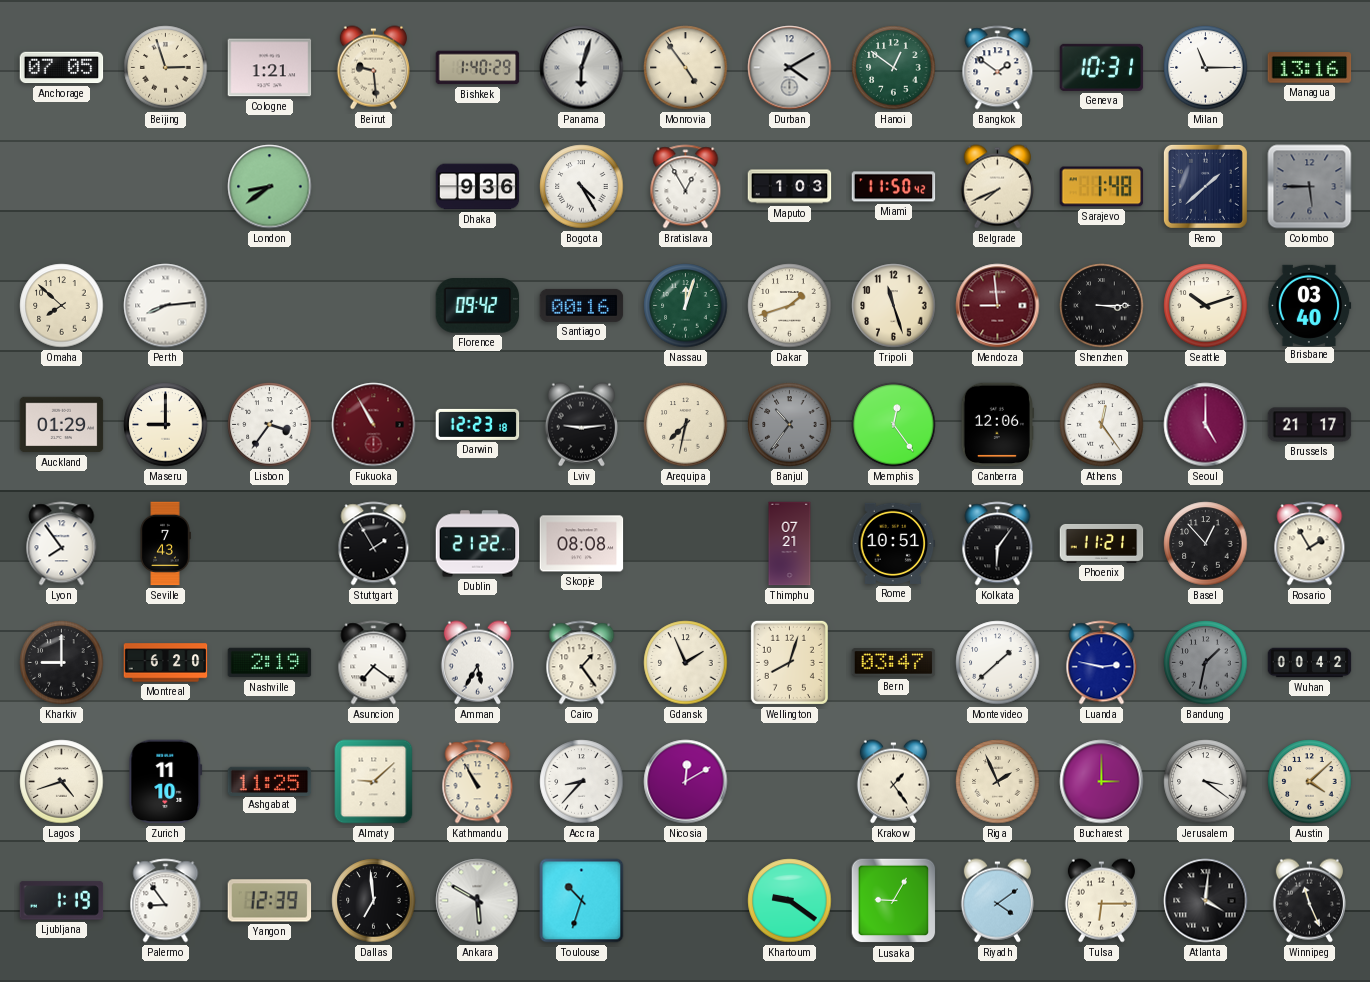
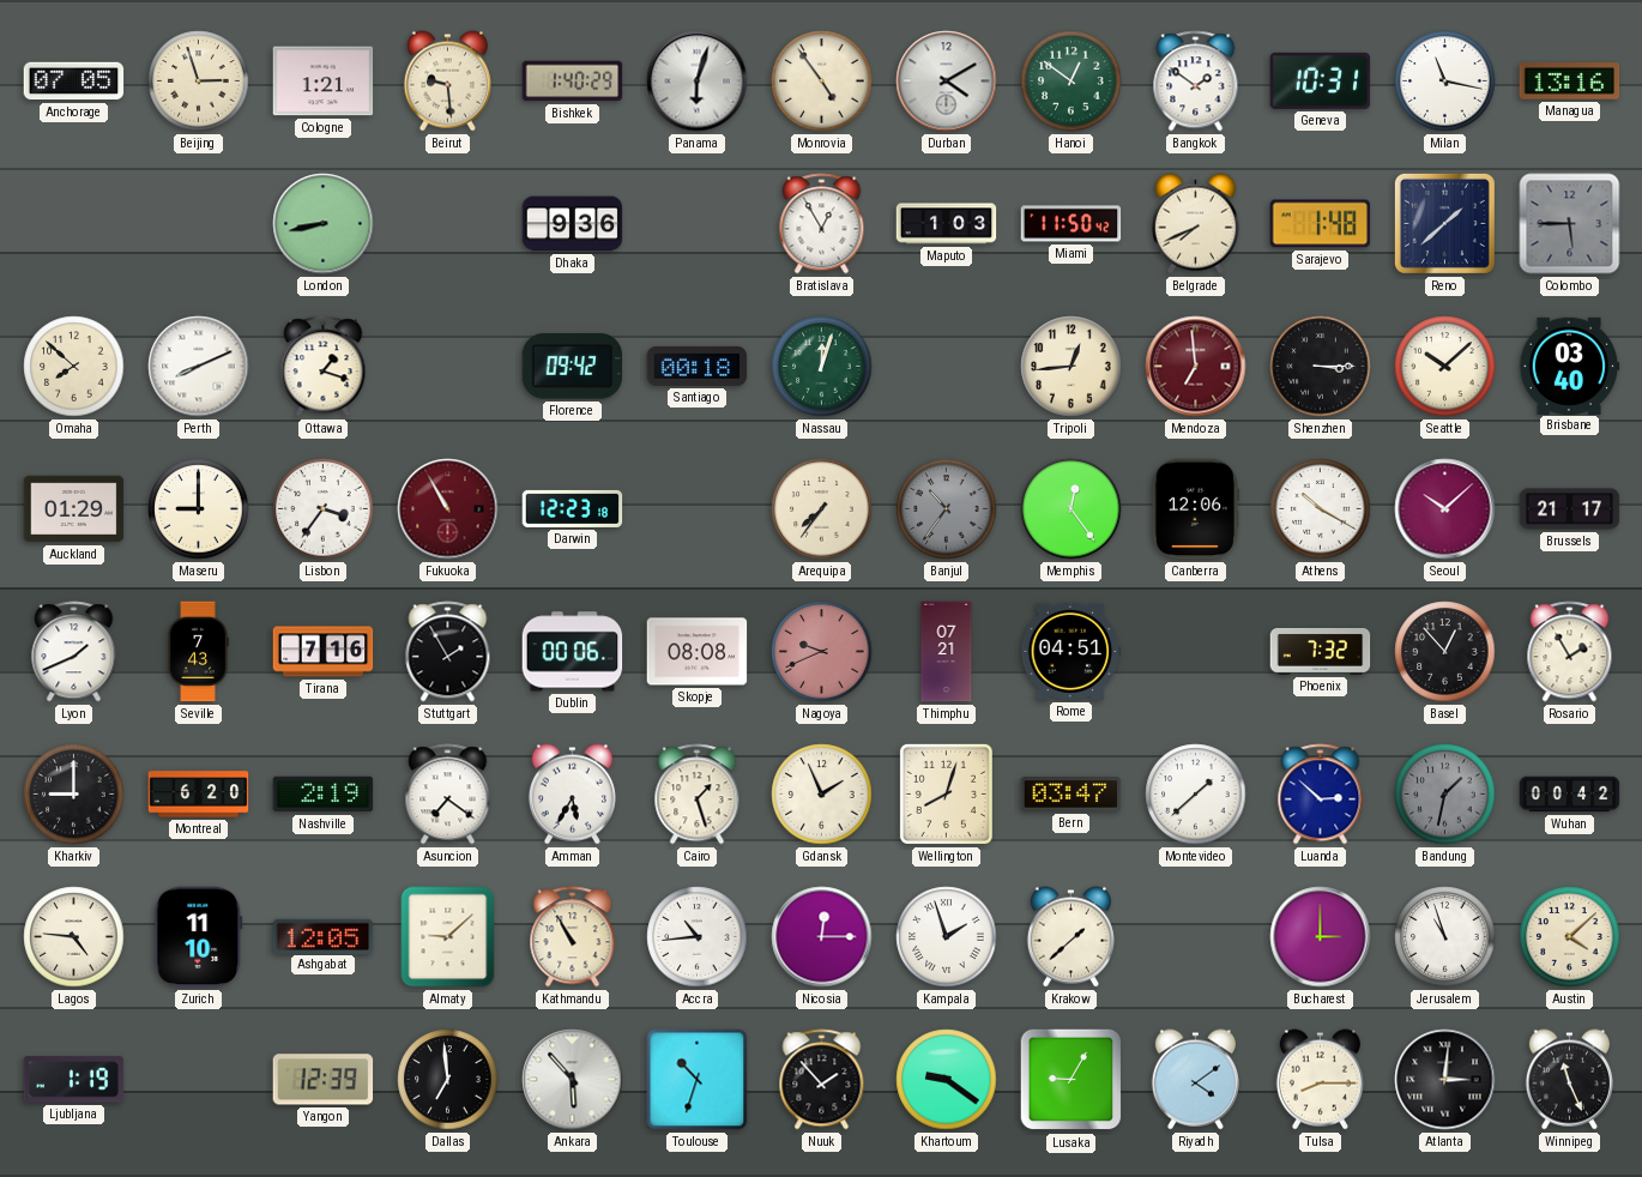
Milan: 11:15 -> 11:17
London: 8:39 -> 8:43
Bogota: 4:25 -> none
Perth: 8:14 -> 8:11
Ottawa: none -> 1:18
Santiago: 00:16 -> 00:18
Dakar: 1:42 -> none
Tripoli: 11:27 -> 12:44
Mendoza: 8:59 -> 6:59
Seattle: 10:12 -> 10:08
Lviv: 9:14 -> none
Arequipa: 7:32 -> 7:36
Athens: 12:24 -> 10:20
Seoul: 5:00 -> 10:08
Lyon: 7:54 -> 1:41
Tirana: none -> 7:16
Dublin: 21:22 -> 00:06
Nagoya: none -> 9:41
Rome: 10:51 -> 04:51
Kolkata: 6:06 -> none
Phoenix: 11:21 -> 7:32
Cairo: 1:24 -> 1:27
Luanda: 2:47 -> 2:52
Lagos: 4:42 -> 4:46
Ashgabat: 11:25 -> 12:05
Accra: 8:37 -> 10:44
Nicosia: 12:10 -> 12:15
Kampala: none -> 1:57
Krakow: 1:24 -> 1:38
Riga: 1:56 -> none
Jerusalem: 3:21 -> 10:57
Palermo: 8:54 -> none
Ankara: 5:50 -> 5:53
Nuuk: none -> 1:53
Tulsa: 6:15 -> 8:15
Atlanta: 4:01 -> 3:01
